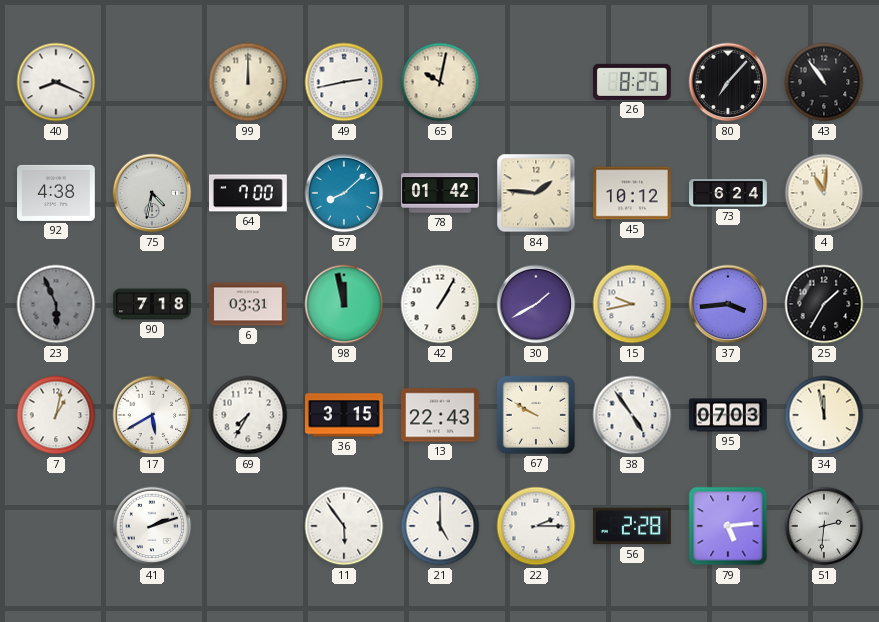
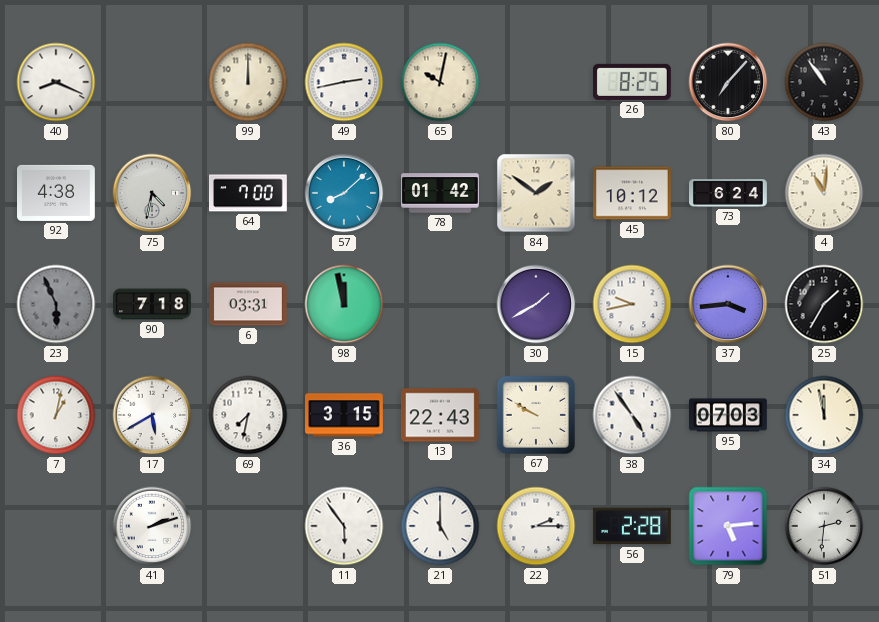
84: 1:46 -> 1:51
42: 1:05 -> none
69: 7:35 -> 7:32
